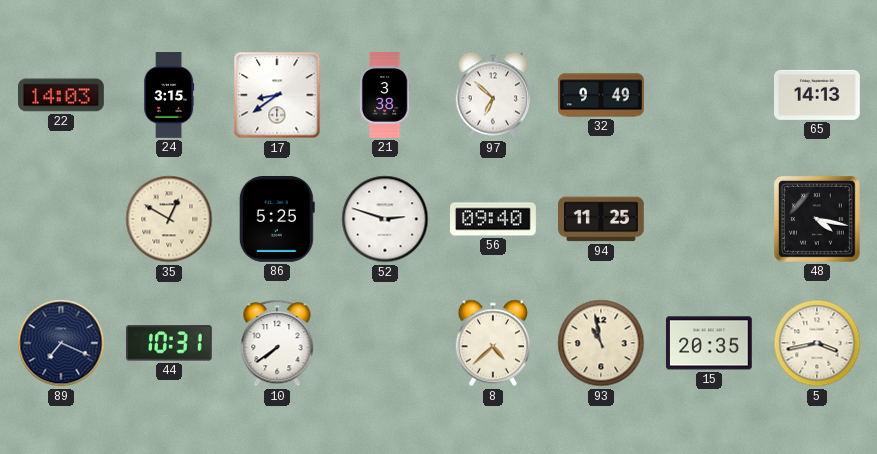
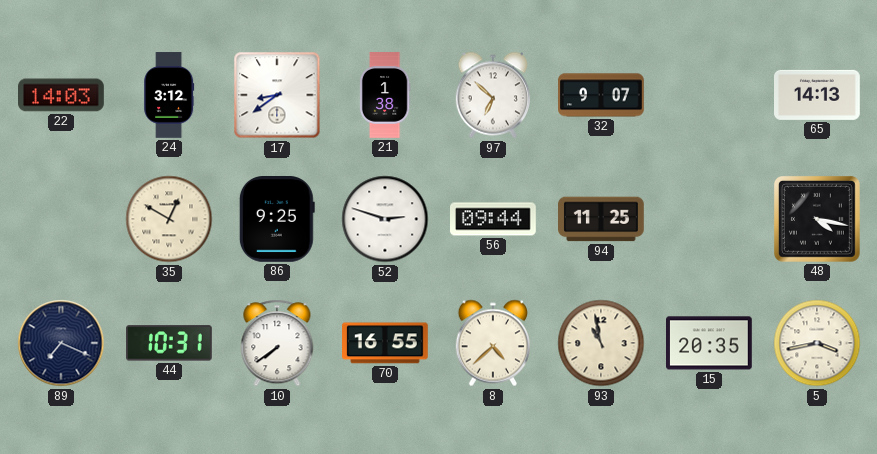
24: 3:15 -> 3:12
21: 3:38 -> 1:38
32: 9:49 -> 9:07
86: 5:25 -> 9:25
56: 09:40 -> 09:44
70: none -> 16:55
